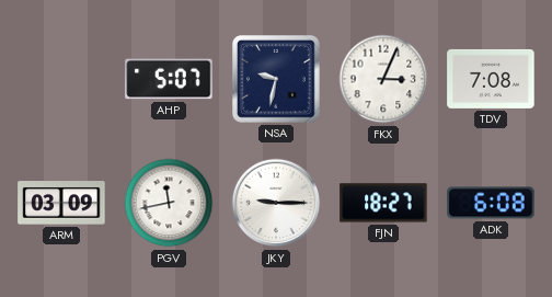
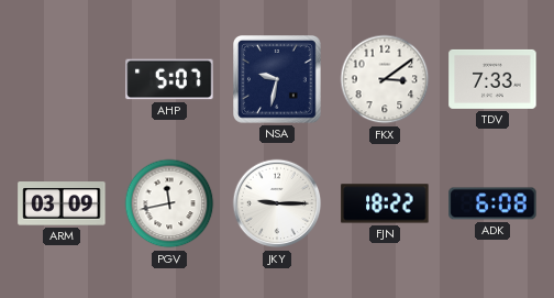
FKX: 3:04 -> 3:09
TDV: 7:08 -> 7:33
FJN: 18:27 -> 18:22
